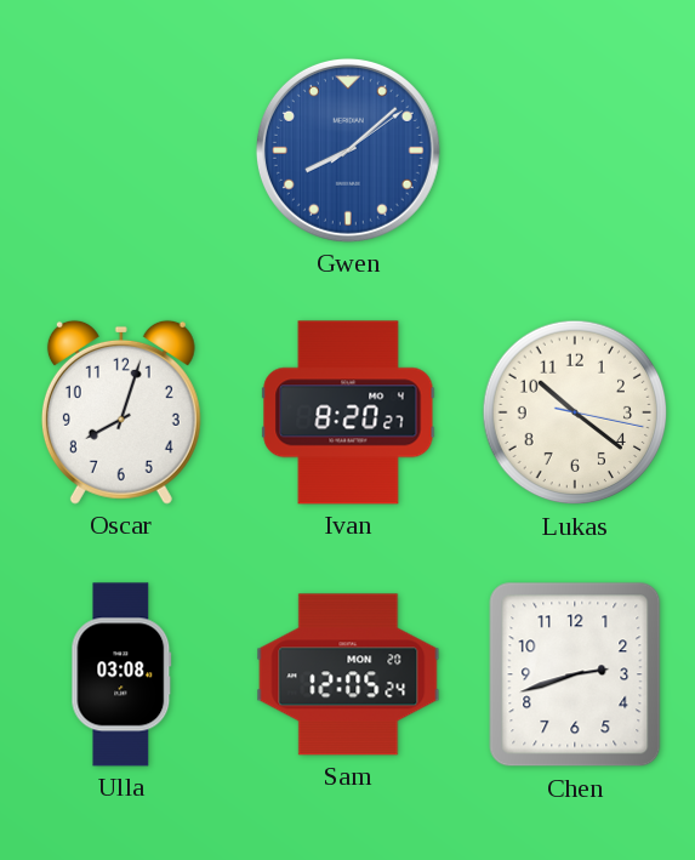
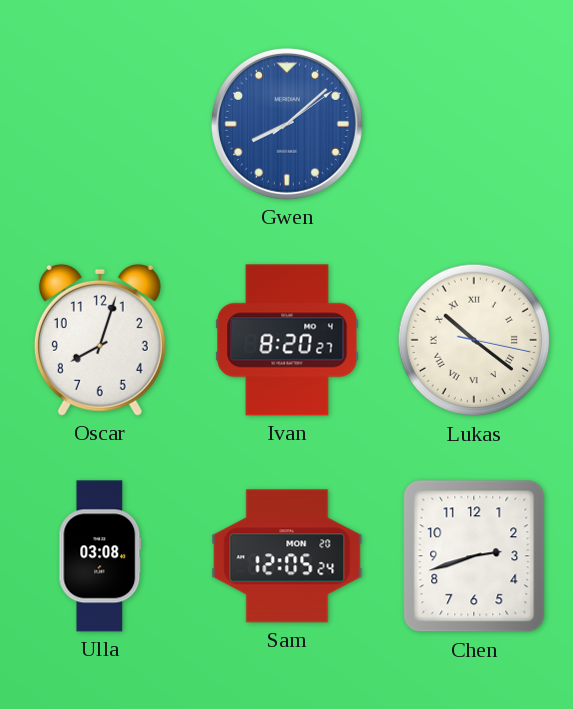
Lukas numerals: Arabic -> Roman
